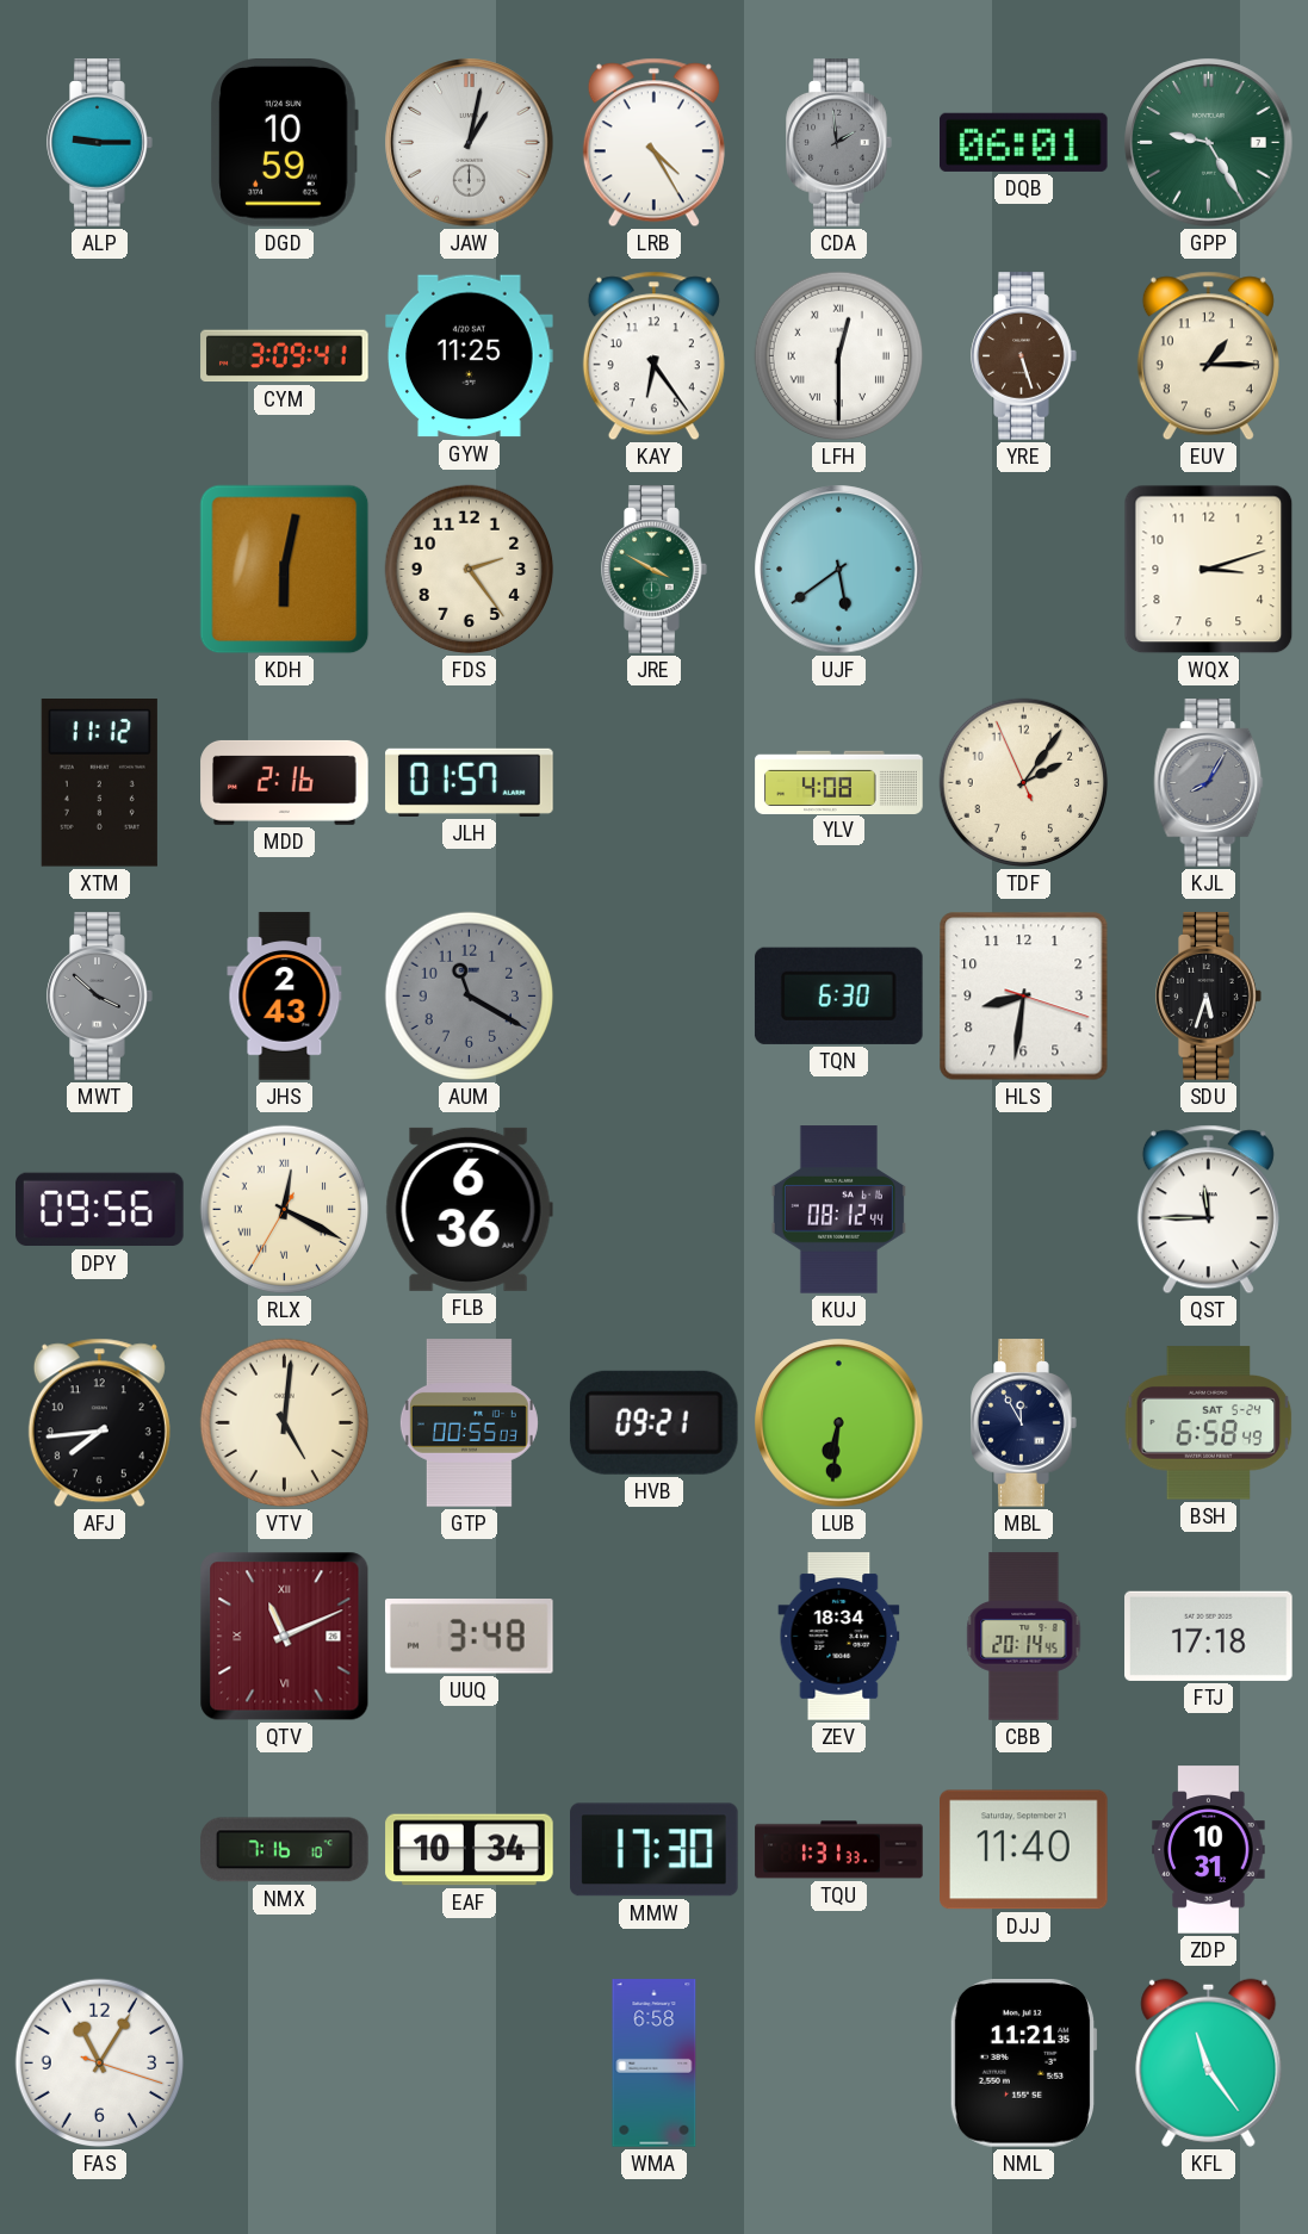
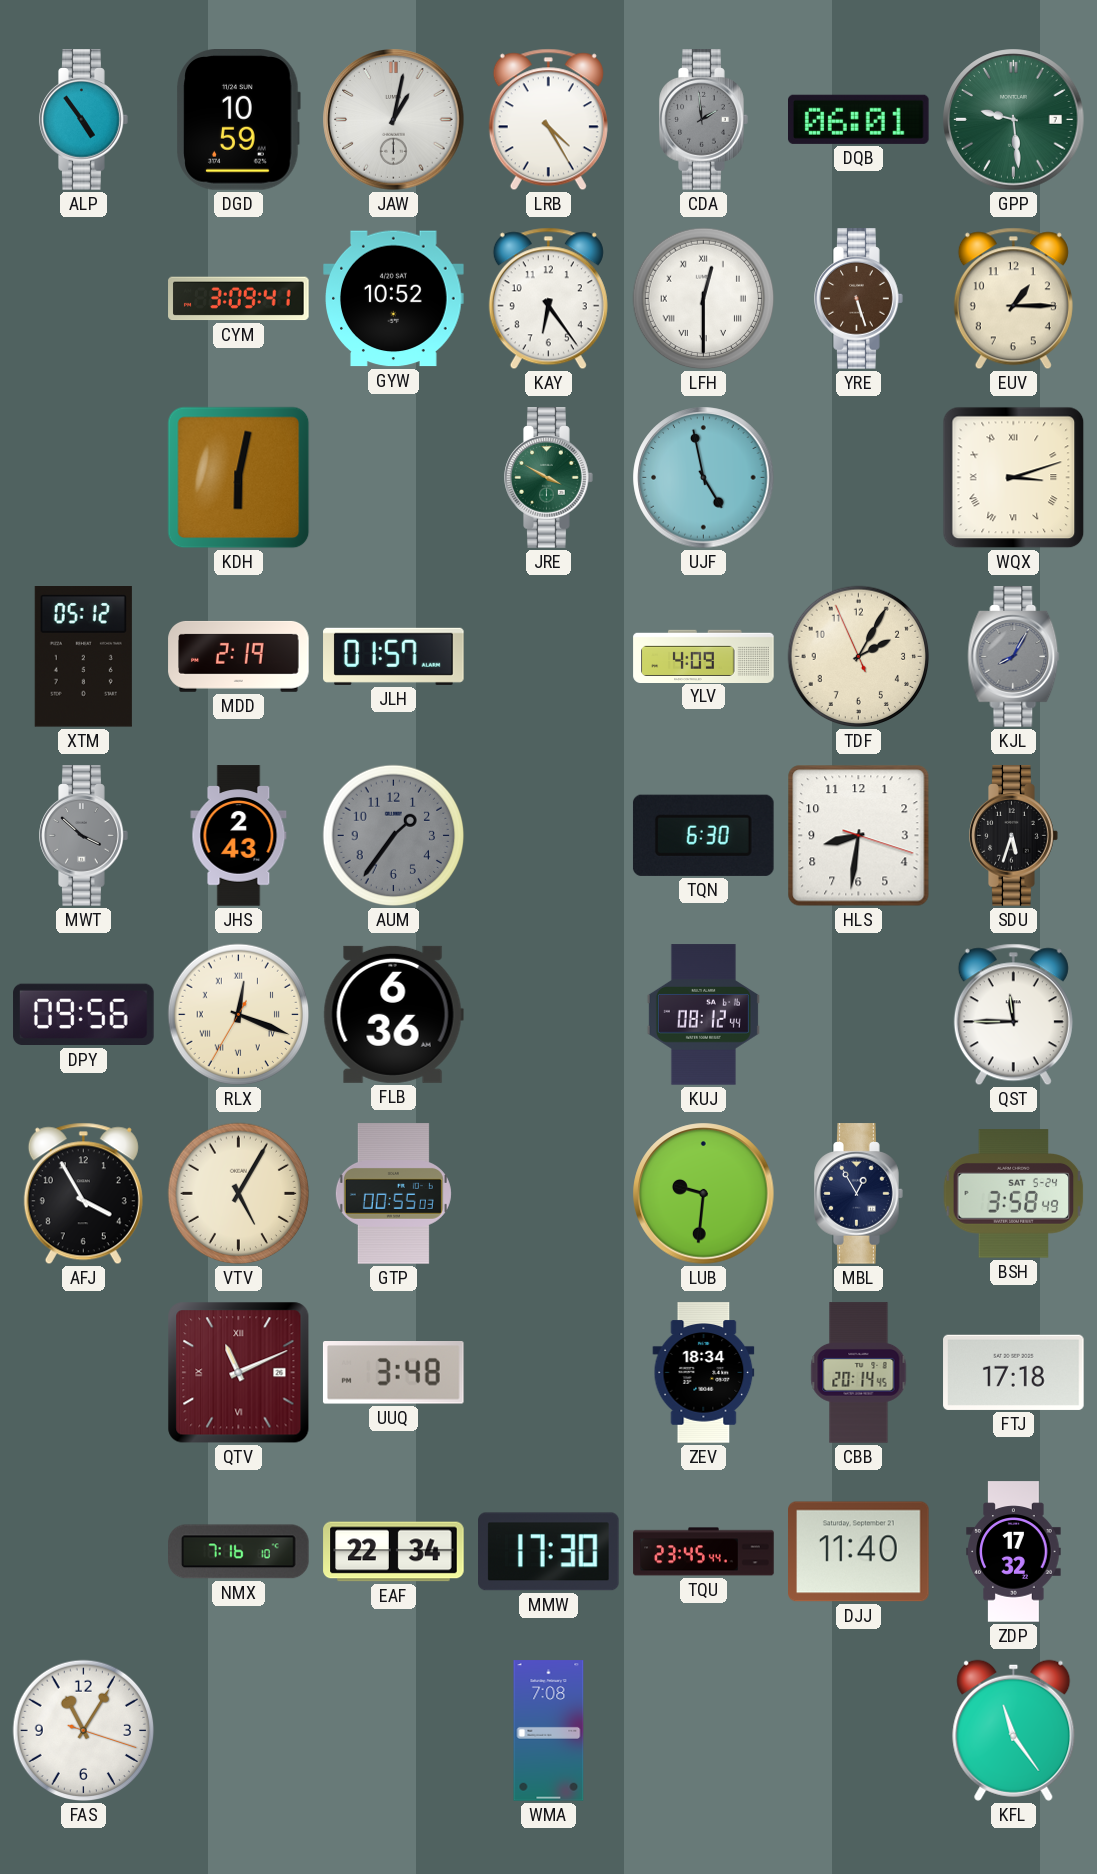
ALP: 9:15 -> 4:54
GPP: 9:25 -> 9:29
GYW: 11:25 -> 10:52
FDS: 2:24 -> none
UJF: 5:39 -> 4:58
WQX numerals: Arabic -> Roman
XTM: 11:12 -> 05:12
MDD: 2:16 -> 2:19
YLV: 4:08 -> 4:09
TDF: 2:05 -> 2:04
AUM: 11:20 -> 1:36
RLX: 12:19 -> 12:18
AFJ: 7:44 -> 3:55
VTV: 5:01 -> 5:05
HVB: 09:21 -> none
LUB: 6:31 -> 9:31
MBL: 11:55 -> 12:55
BSH: 6:58 -> 3:58
EAF: 10:34 -> 22:34
TQU: 1:31 -> 23:45
ZDP: 10:31 -> 17:32
WMA: 6:58 -> 7:08
NML: 11:21 -> none
